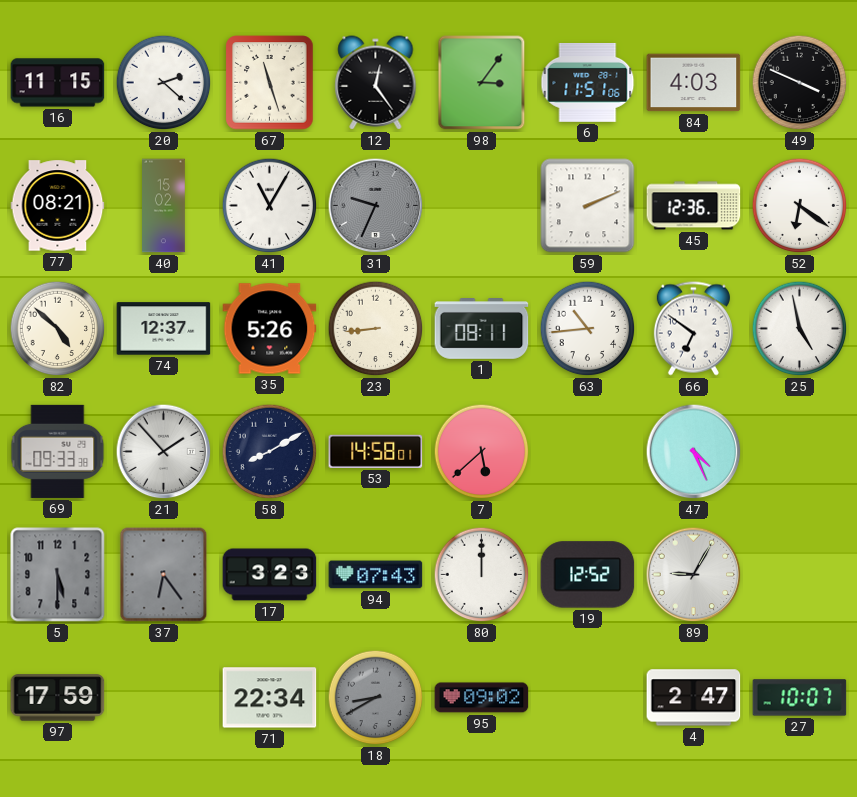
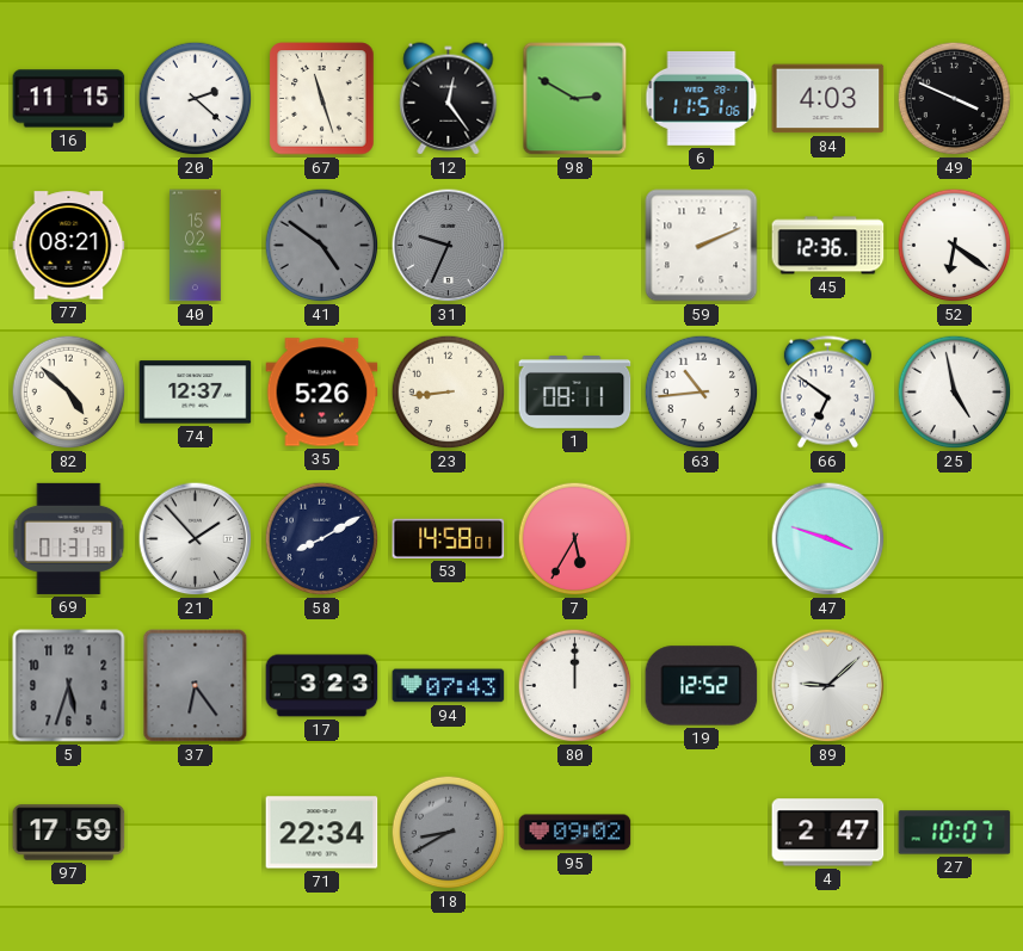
98: 3:06 -> 2:50
41: 11:05 -> 4:51
41 dial: white -> grey
69: 09:33 -> 01:31
7: 5:38 -> 5:35
47: 4:26 -> 3:48
5: 5:30 -> 5:33
89: 9:05 -> 9:08
